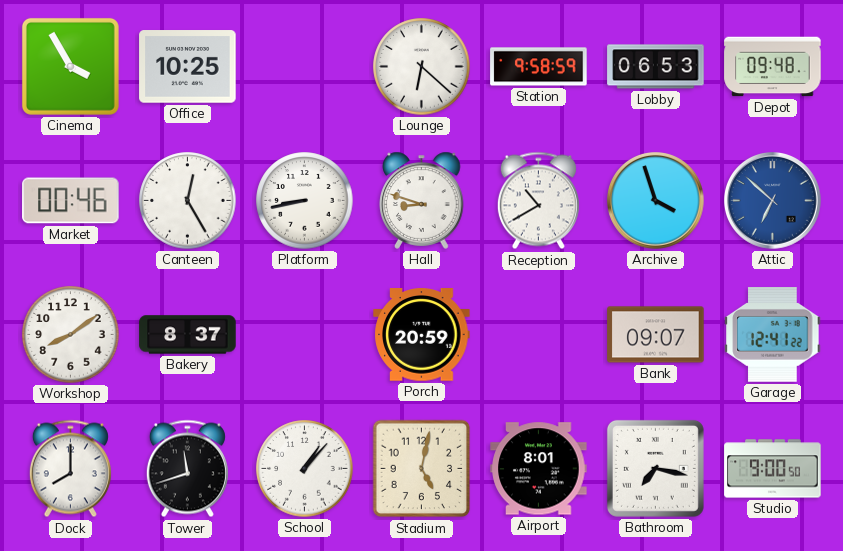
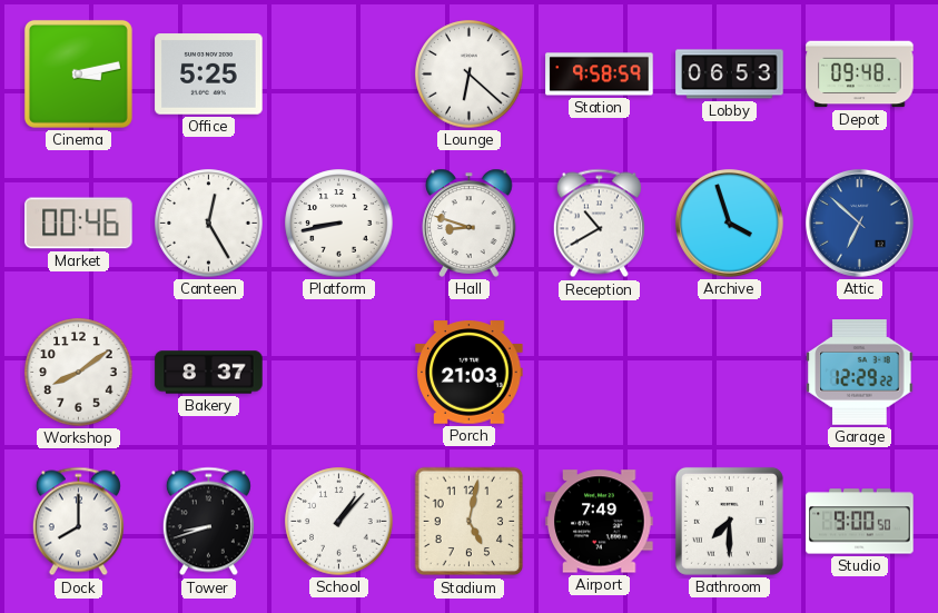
Cinema: 3:55 -> 3:13
Office: 10:25 -> 5:25
Porch: 20:59 -> 21:03
Bank: 09:07 -> none
Garage: 12:41 -> 12:29
Tower: 11:42 -> 8:42
Airport: 8:01 -> 7:49
Bathroom: 7:17 -> 7:30
